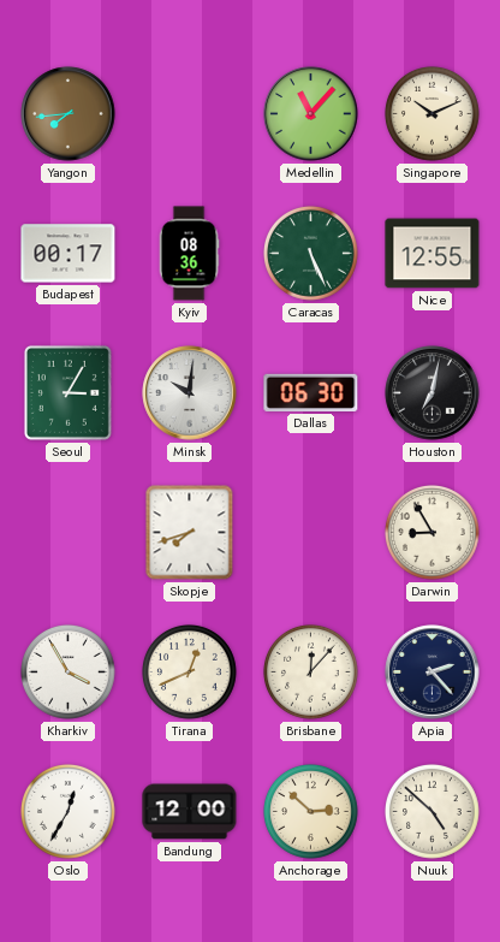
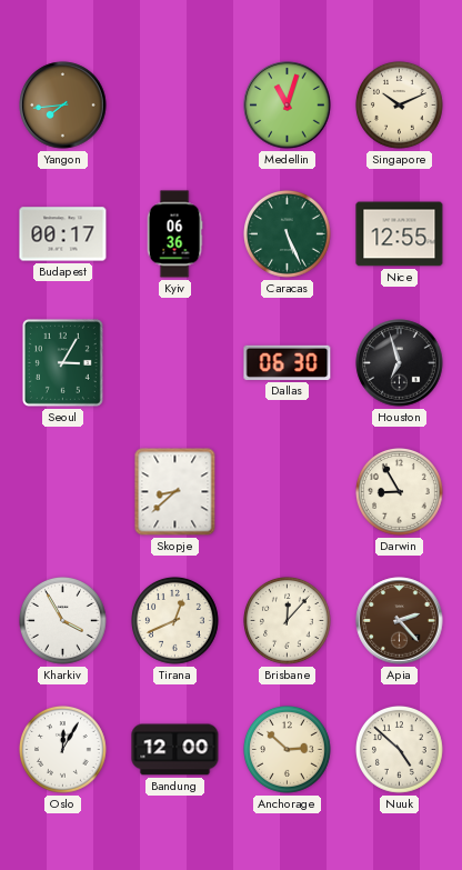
Medellin: 11:07 -> 11:03
Kyiv: 08:36 -> 06:36
Minsk: 10:01 -> none
Houston: 7:02 -> 6:57
Skopje: 7:42 -> 8:38
Apia dial: navy -> brown
Oslo: 12:35 -> 12:05
